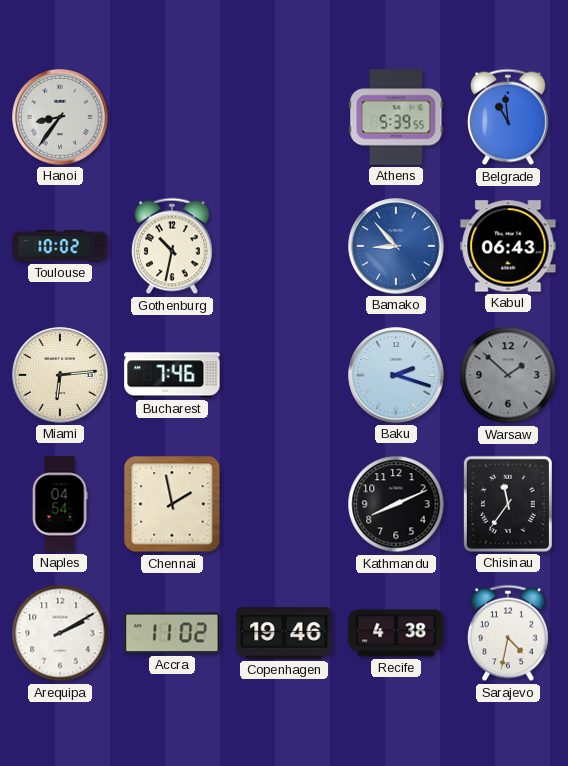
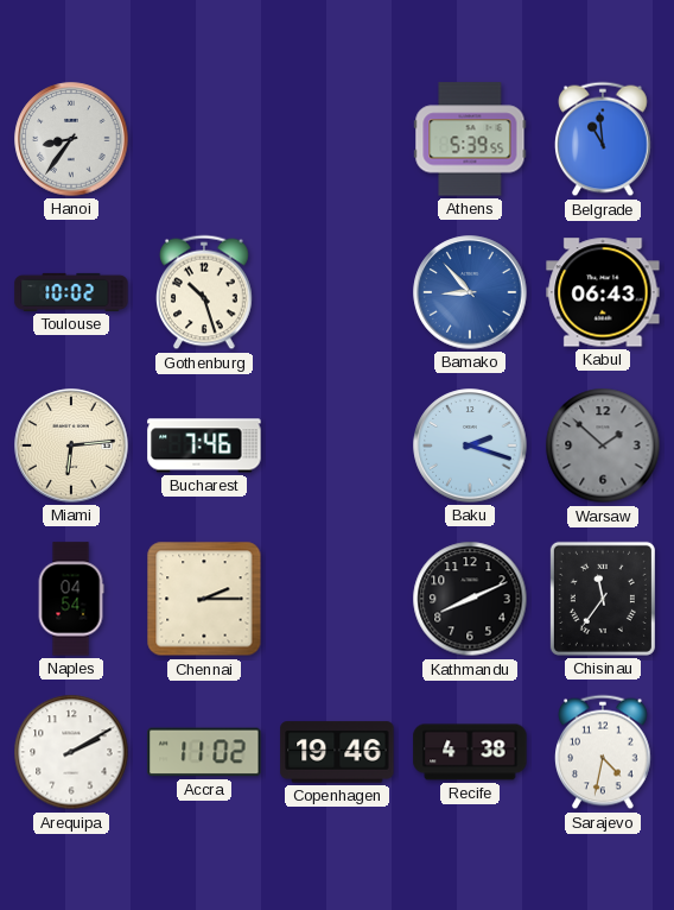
Gothenburg: 10:32 -> 10:27
Chennai: 1:58 -> 2:15
